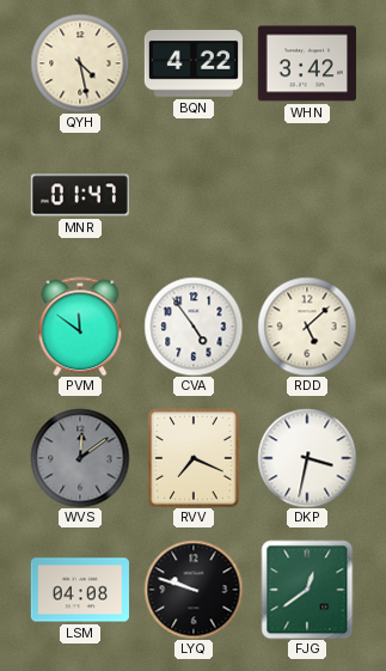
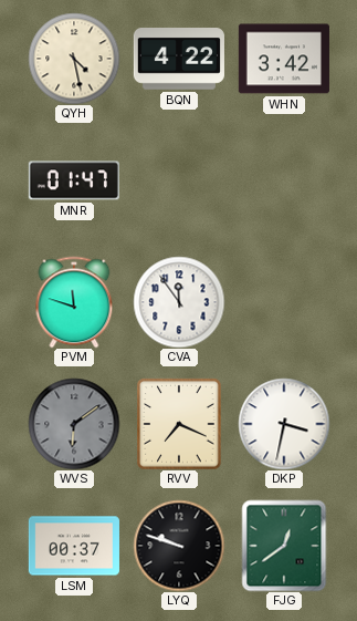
PVM: 11:51 -> 11:48
CVA: 4:54 -> 11:54
RDD: 5:08 -> none
WVS: 12:09 -> 6:09
LSM: 04:08 -> 00:37
